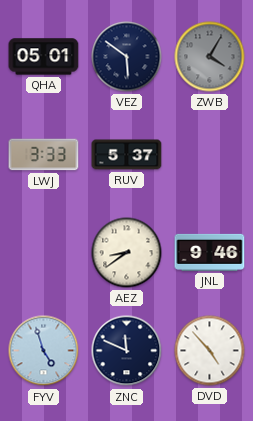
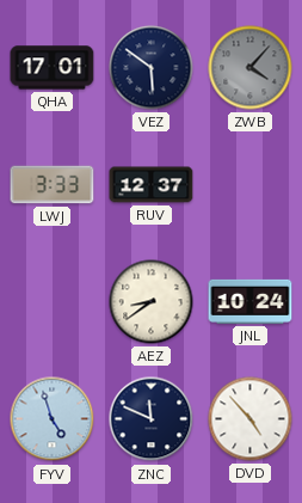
QHA: 05:01 -> 17:01
ZWB: 4:05 -> 4:07
RUV: 5:37 -> 12:37
JNL: 9:46 -> 10:24
